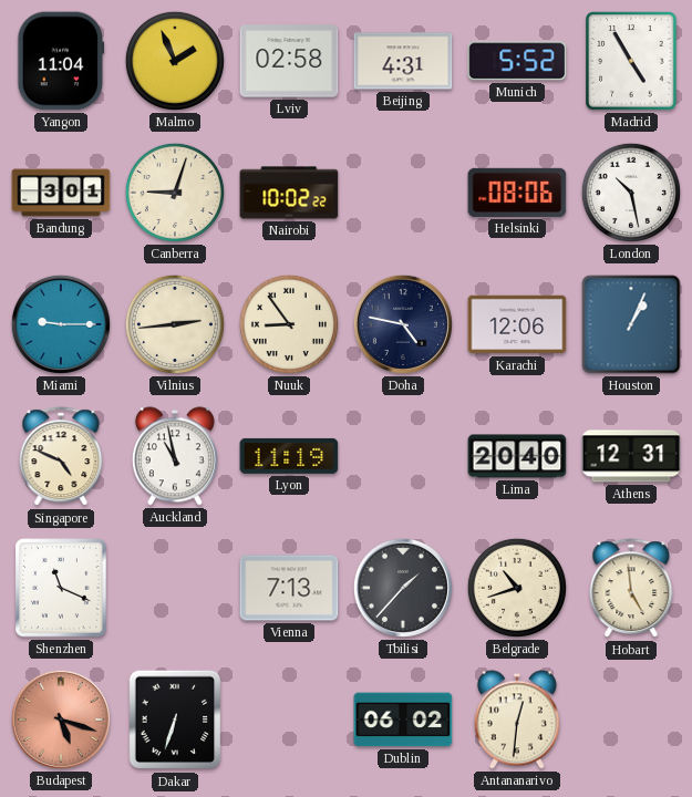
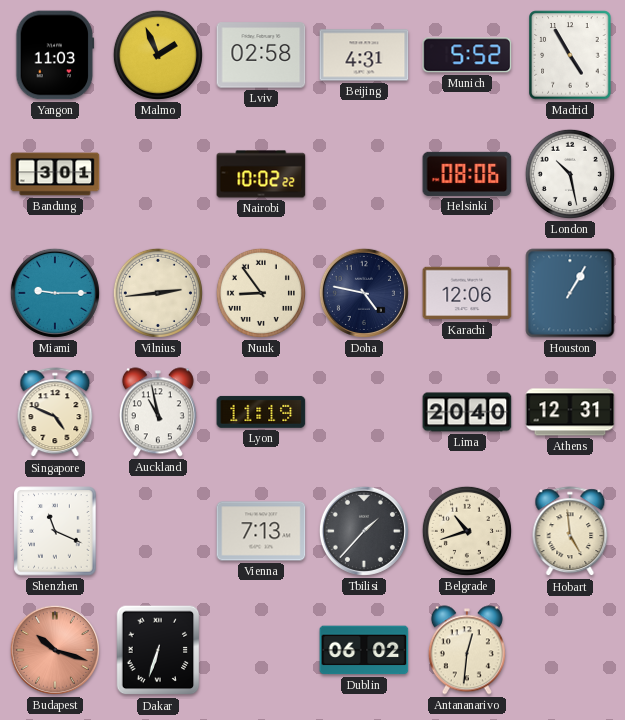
Yangon: 11:04 -> 11:03
Canberra: 9:03 -> none
Houston: 1:04 -> 1:05
Budapest: 5:18 -> 10:18
